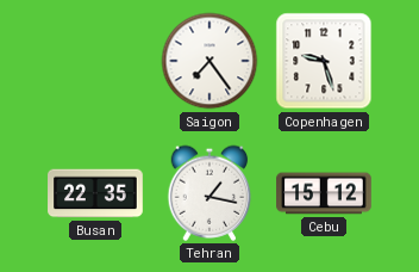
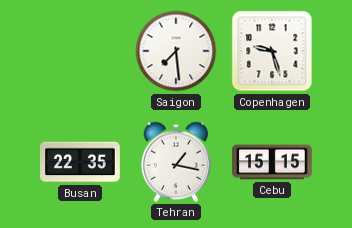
Saigon: 7:24 -> 7:29
Cebu: 15:12 -> 15:15
